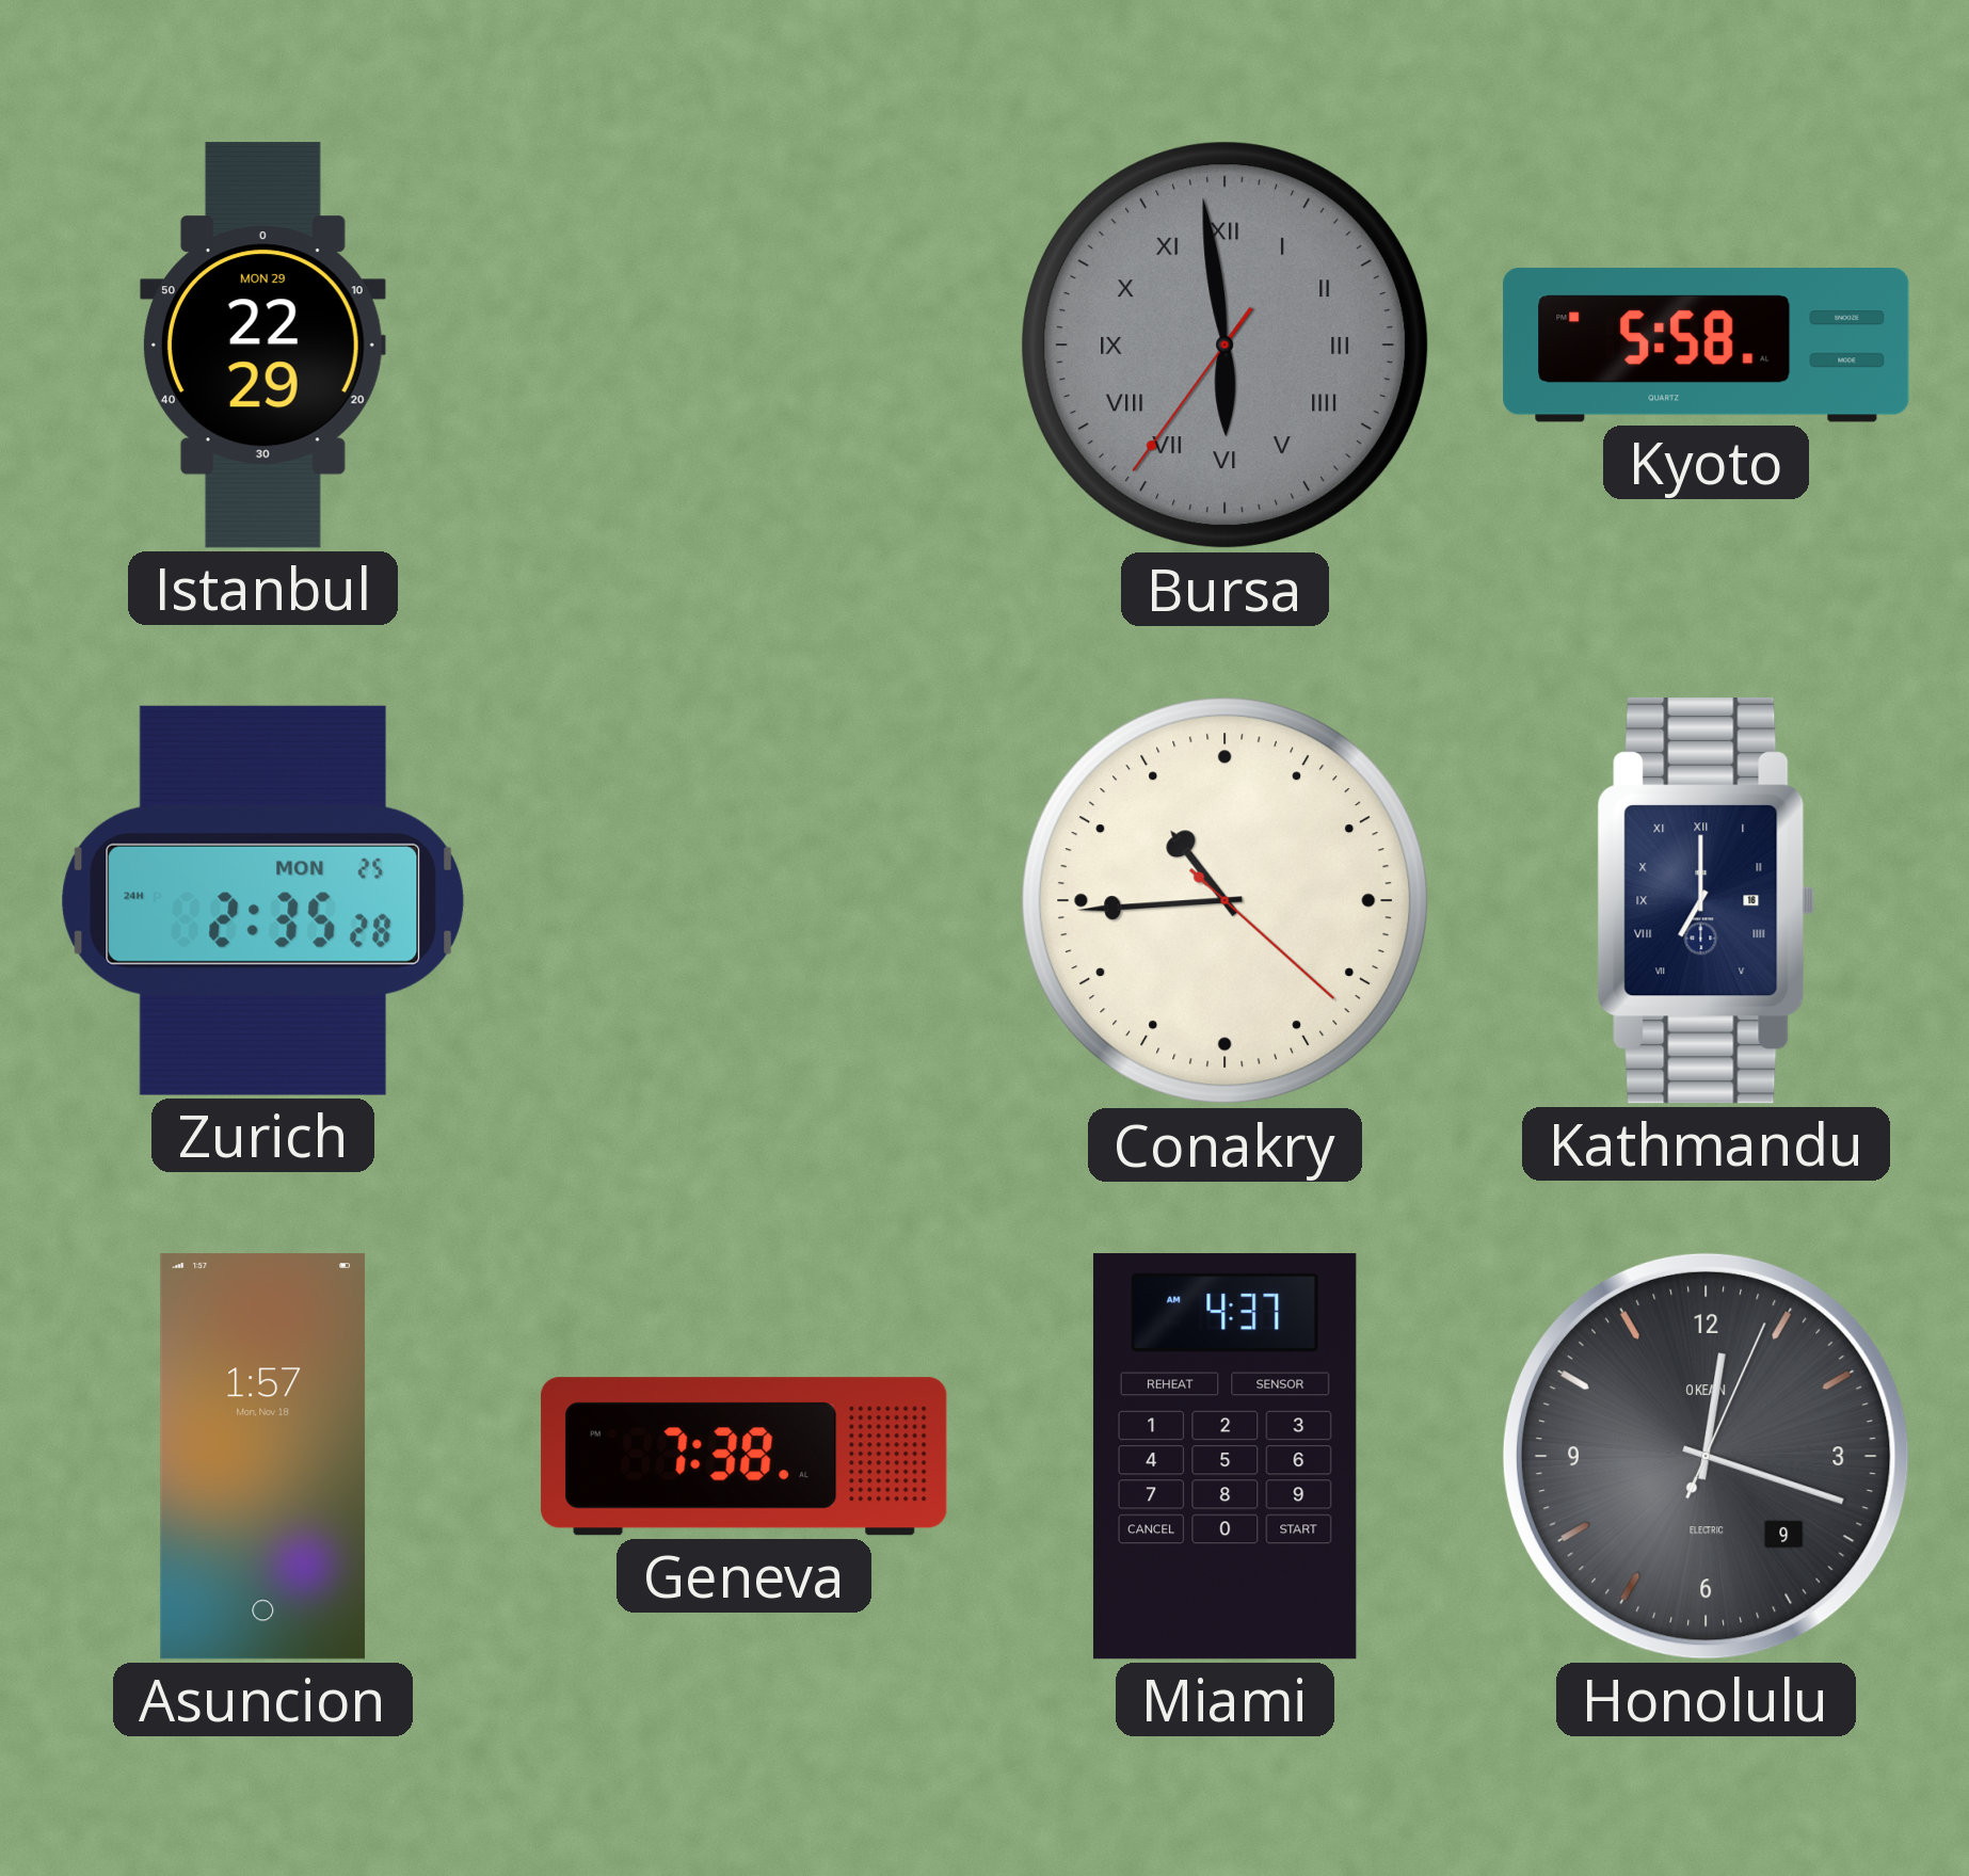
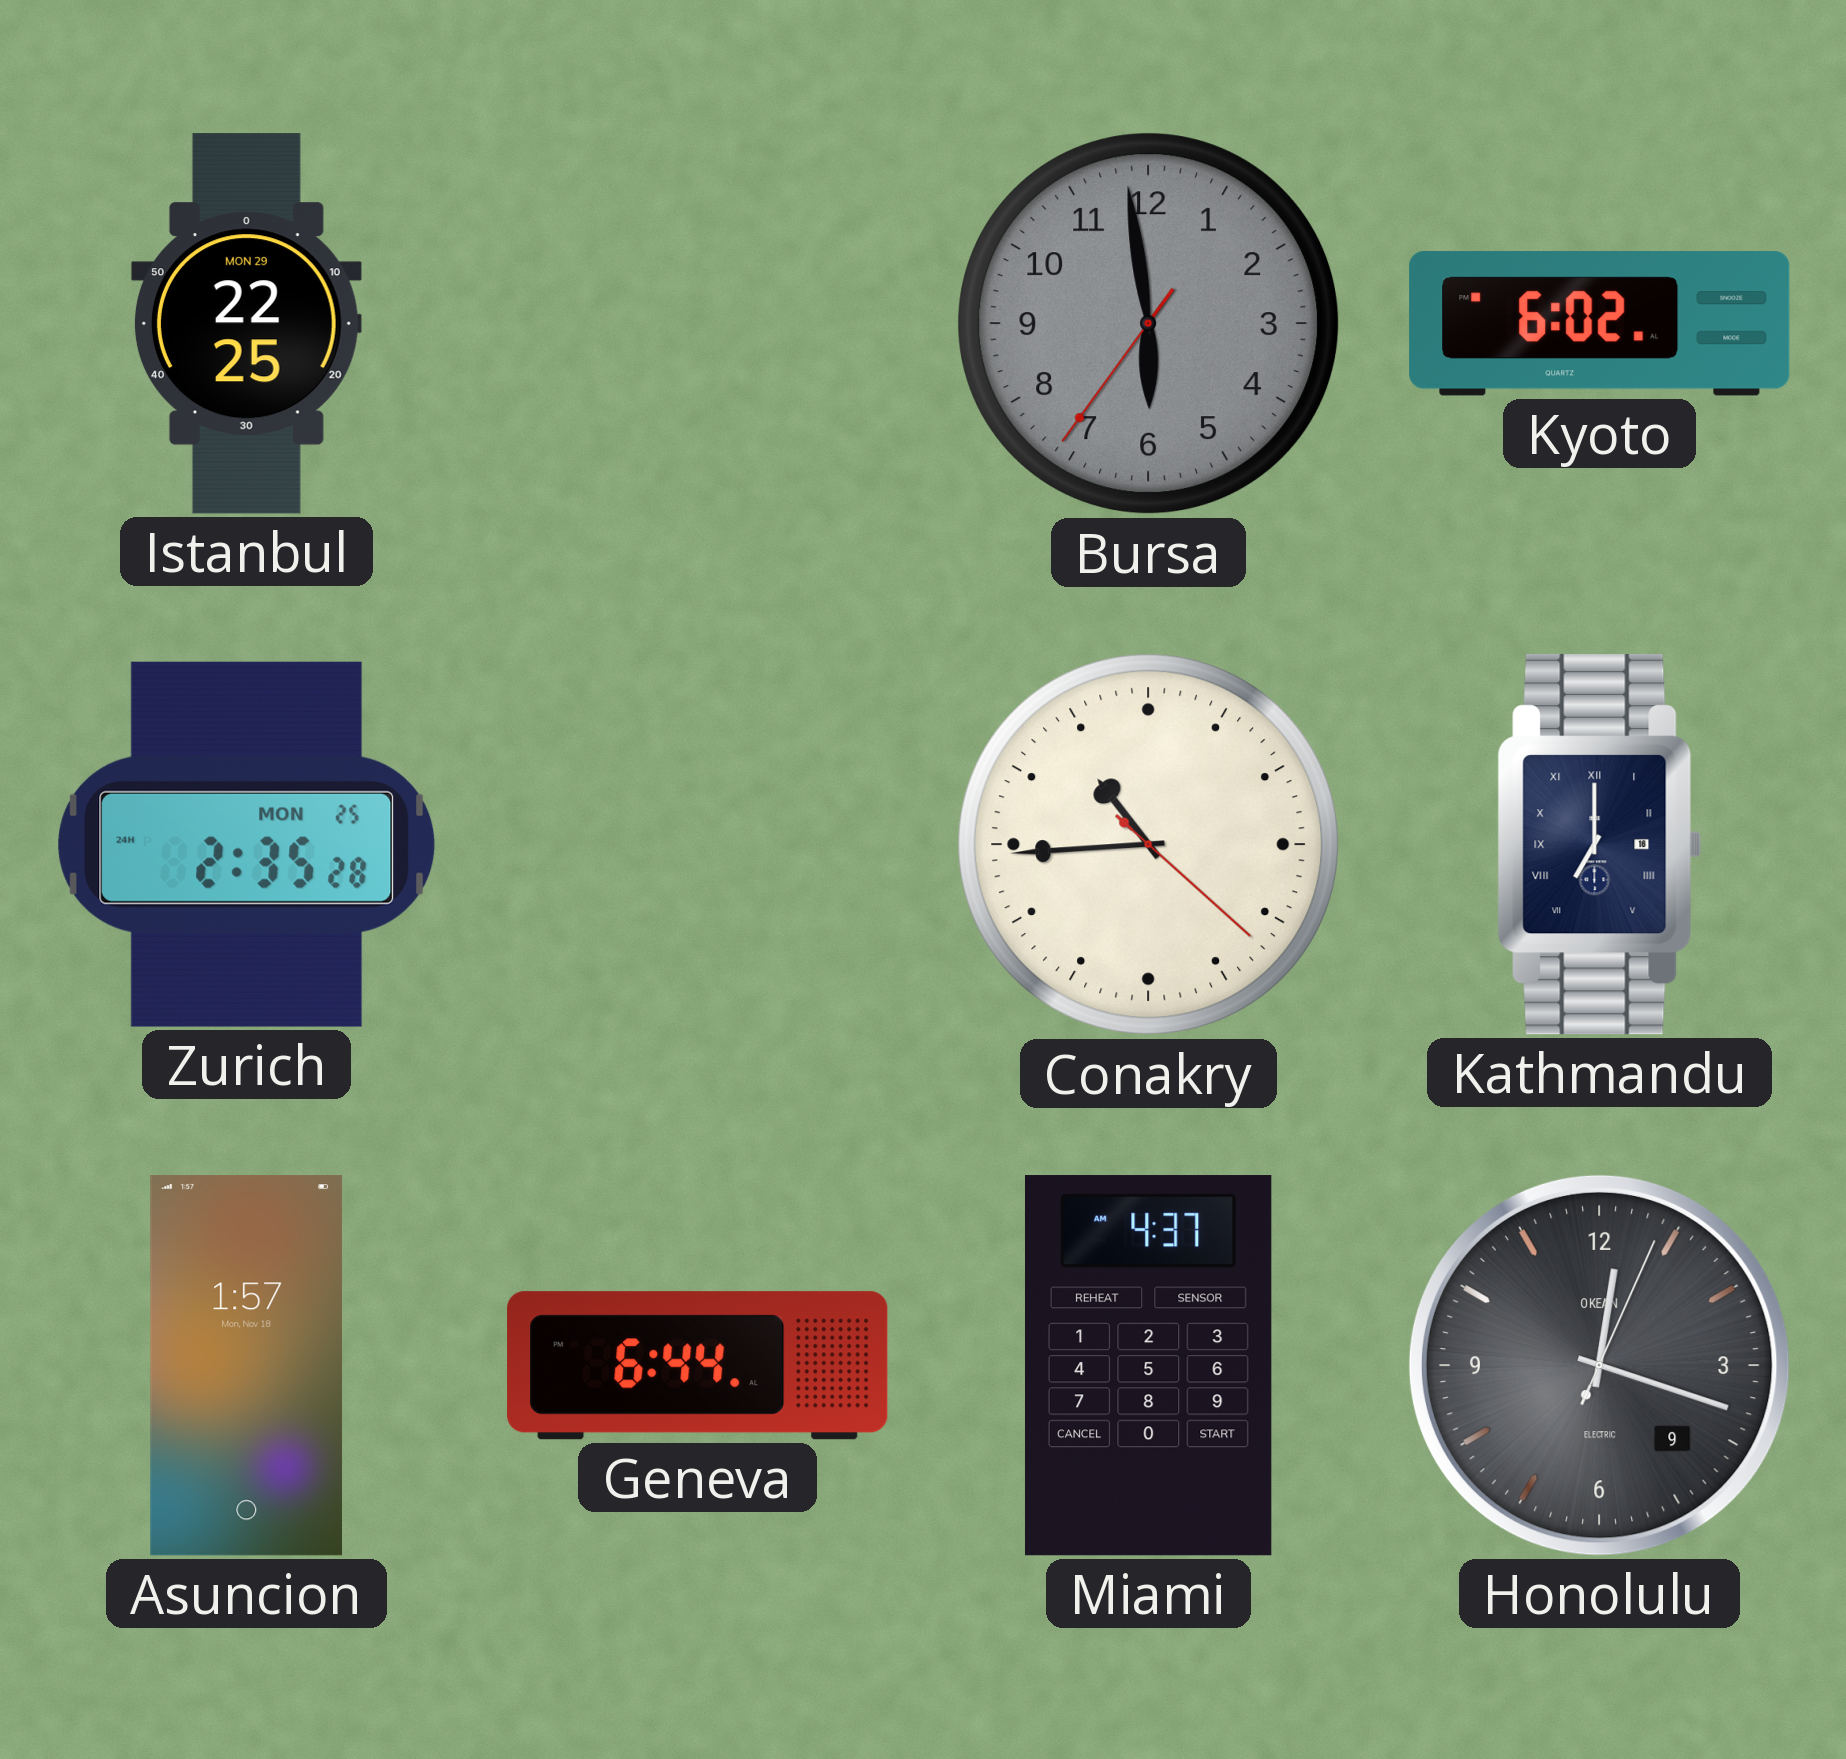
Istanbul: 22:29 -> 22:25
Bursa numerals: Roman -> Arabic
Kyoto: 5:58 -> 6:02
Geneva: 7:38 -> 6:44
